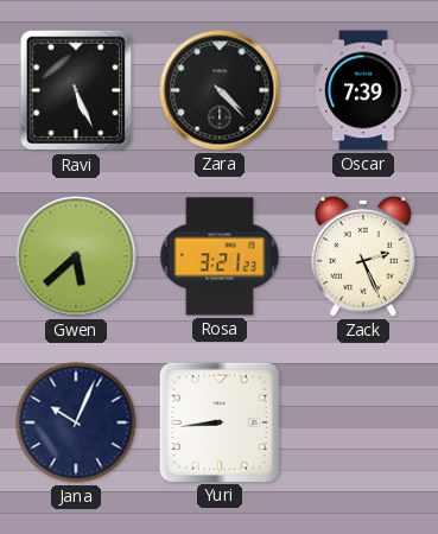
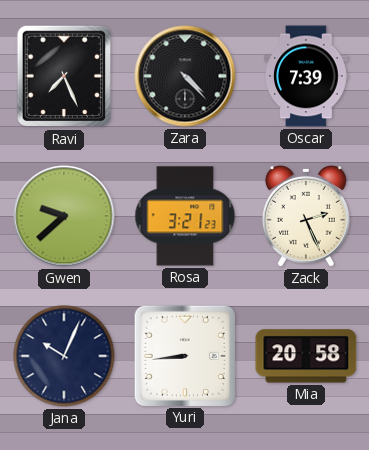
Ravi: 5:26 -> 7:26
Gwen: 5:38 -> 9:38
Mia: none -> 20:58
